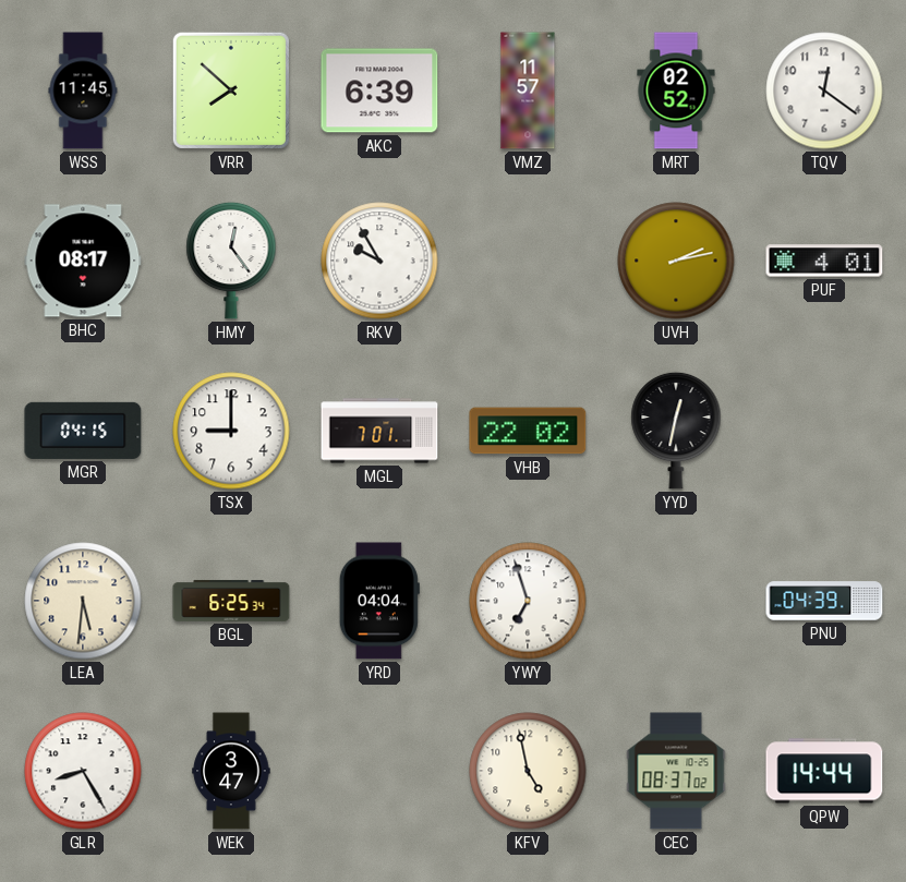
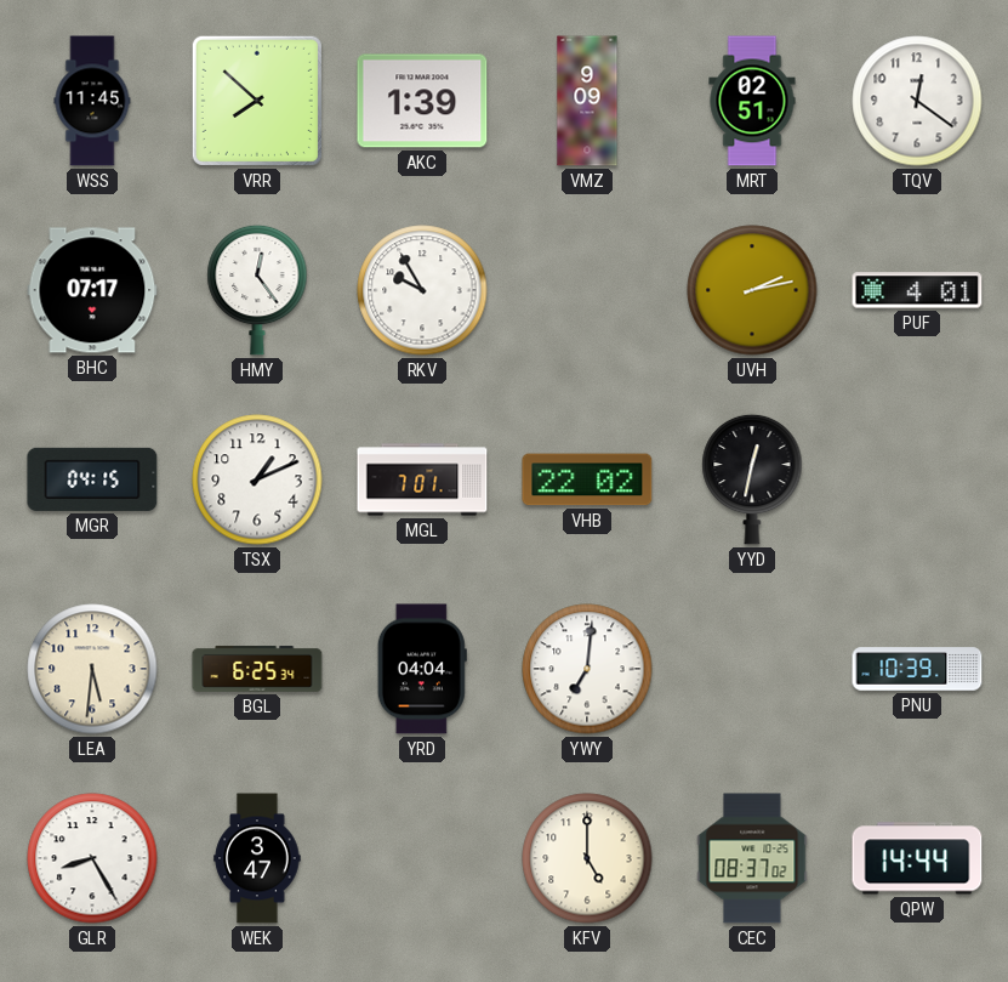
AKC: 6:39 -> 1:39
VMZ: 11:57 -> 9:09
MRT: 02:52 -> 02:51
BHC: 08:17 -> 07:17
TSX: 9:00 -> 1:11
YWY: 6:57 -> 7:01
PNU: 04:39 -> 10:39
KFV: 4:58 -> 5:00
